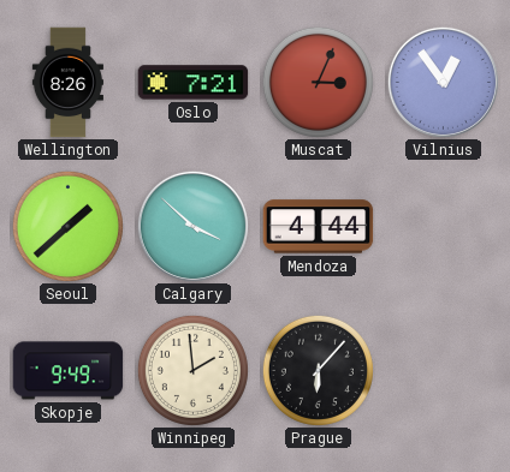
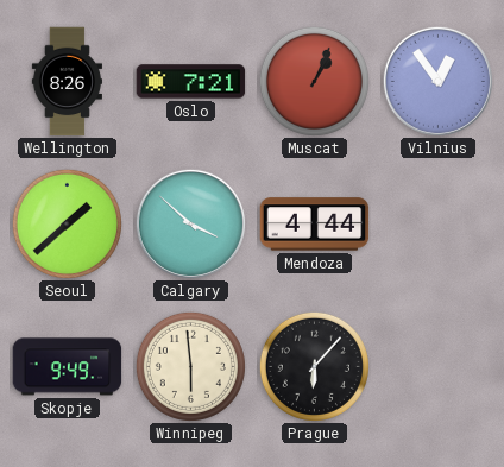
Muscat: 3:04 -> 1:04
Winnipeg: 1:59 -> 5:59
